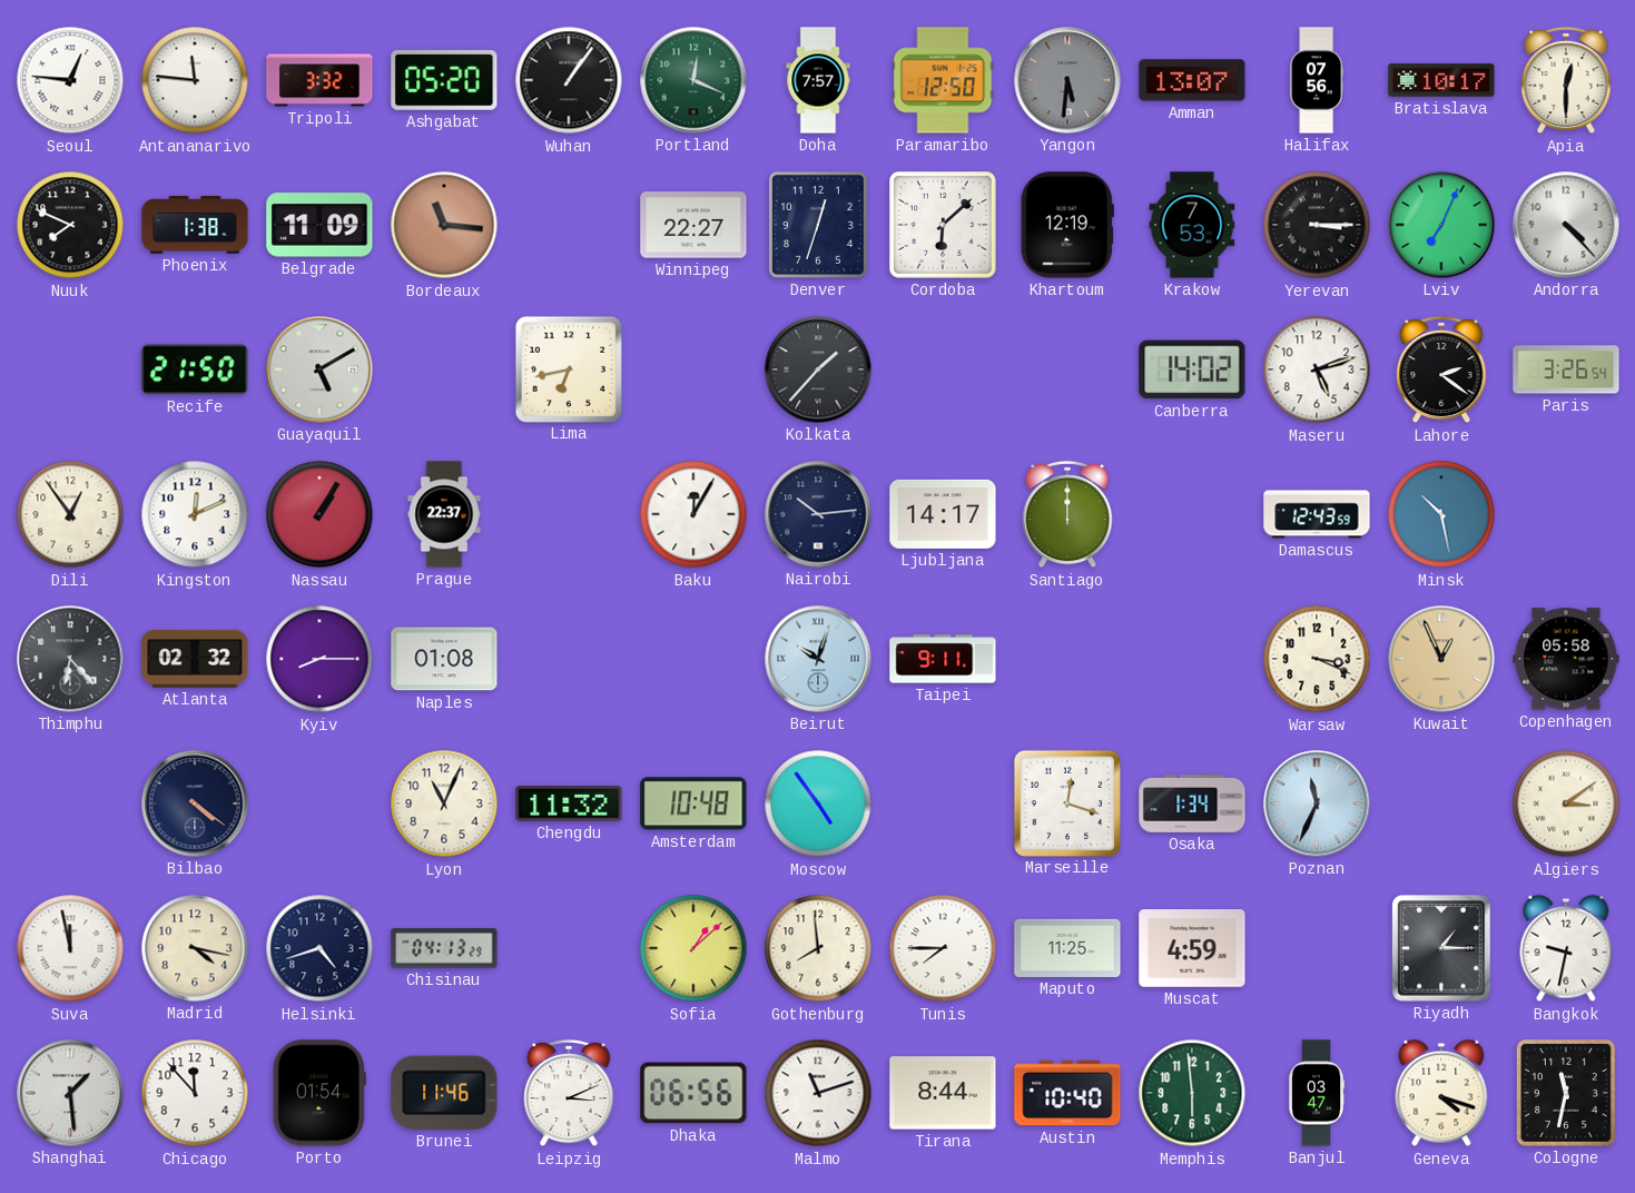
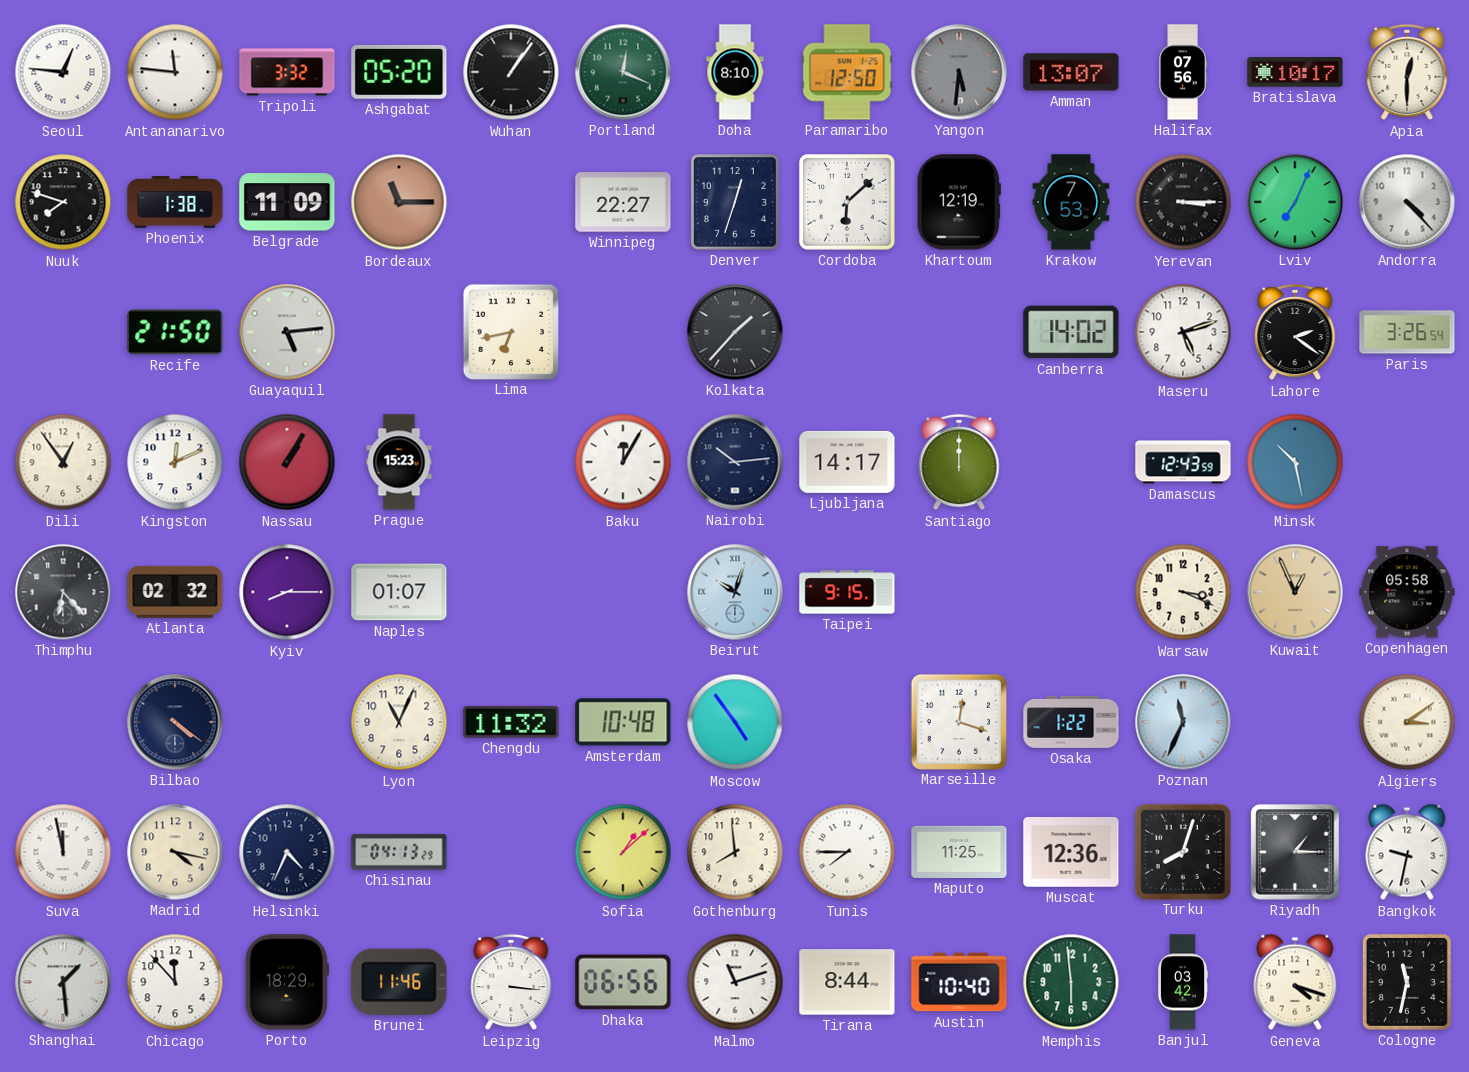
Doha: 7:57 -> 8:10
Nuuk: 7:49 -> 7:48
Bordeaux: 11:16 -> 11:15
Guayaquil: 5:10 -> 5:14
Prague: 22:37 -> 15:23
Naples: 01:08 -> 01:07
Taipei: 9:11 -> 9:15
Osaka: 1:34 -> 1:22
Helsinki: 4:42 -> 4:34
Muscat: 4:59 -> 12:36
Turku: none -> 8:03
Porto: 01:54 -> 18:29
Leipzig: 3:11 -> 3:16
Banjul: 03:47 -> 03:42
